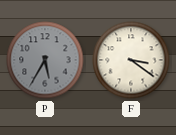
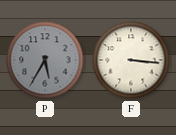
F: 3:21 -> 3:16
